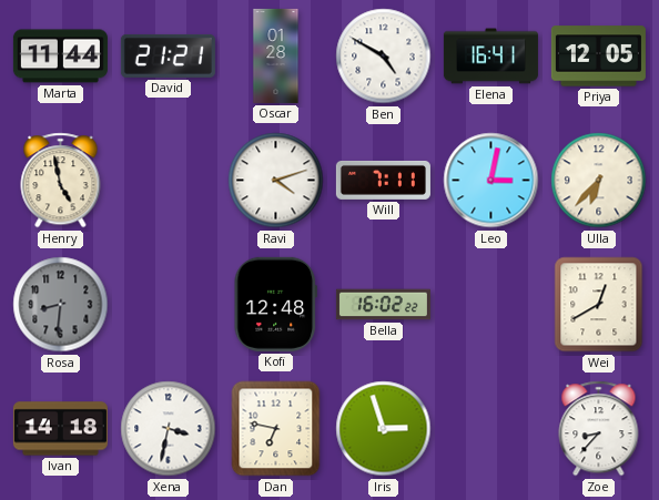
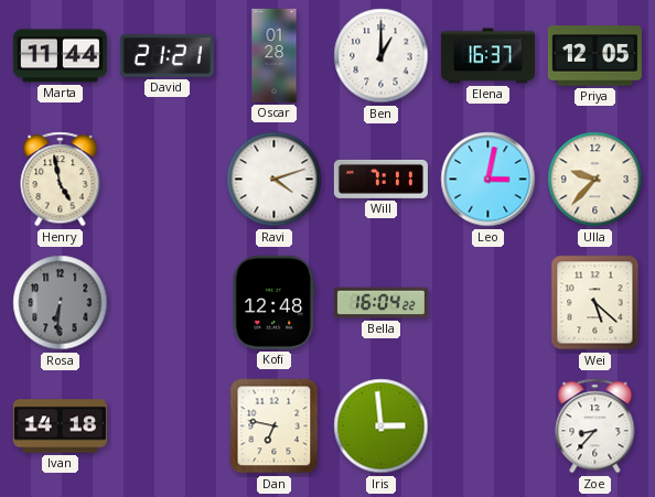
Ben: 4:50 -> 1:00
Elena: 16:41 -> 16:37
Ulla: 6:37 -> 9:37
Rosa: 8:31 -> 6:31
Bella: 16:02 -> 16:04
Wei: 12:40 -> 5:22
Xena: 3:32 -> none
Iris: 2:57 -> 2:59
